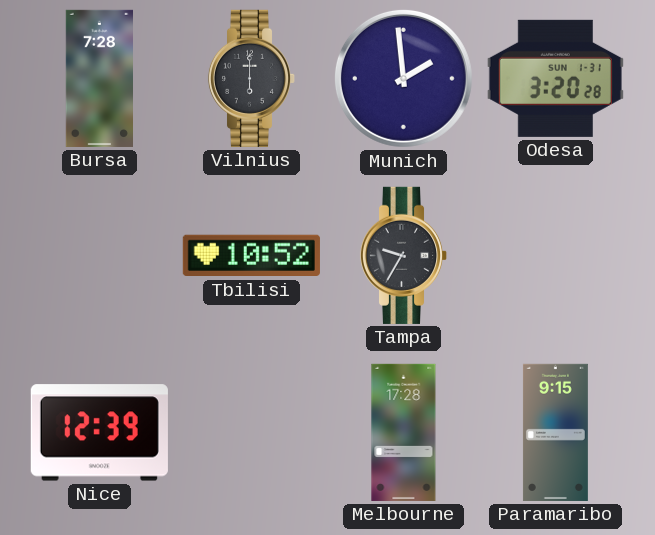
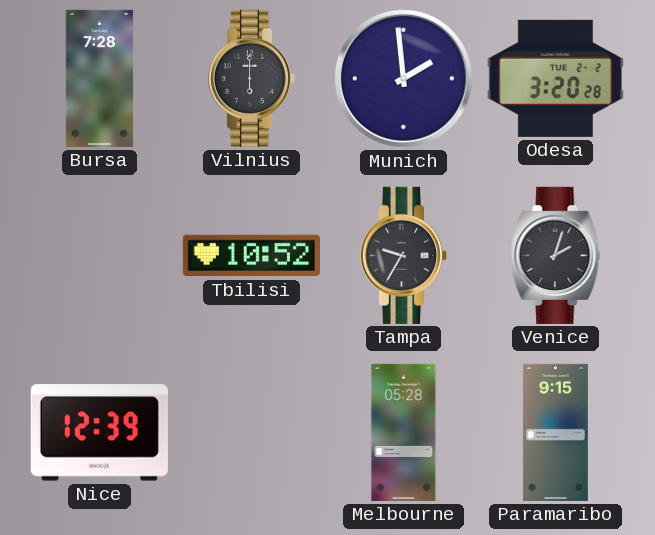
Odesa date: SUN 1-31 -> TUE 2-2
Venice: none -> 2:03
Melbourne: 17:28 -> 05:28
